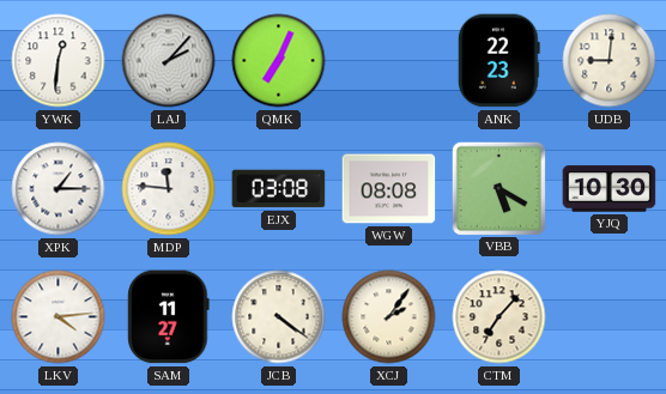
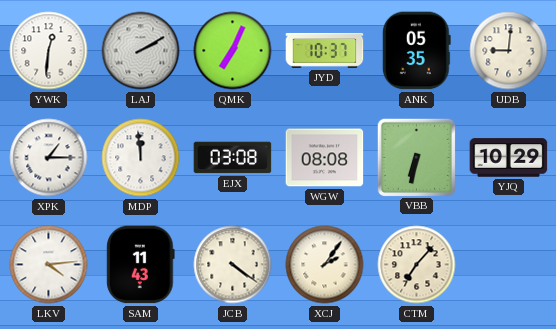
LAJ: 2:07 -> 2:10
JYD: none -> 10:37
ANK: 22:23 -> 05:35
MDP: 11:46 -> 11:59
VBB: 5:20 -> 6:32
YJQ: 10:30 -> 10:29
SAM: 11:27 -> 11:43
